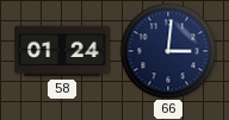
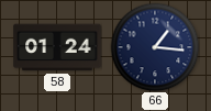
66: 3:01 -> 1:16
